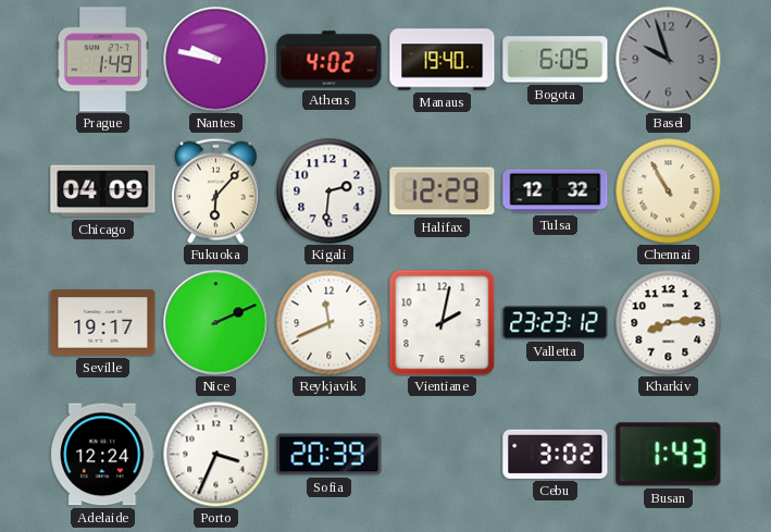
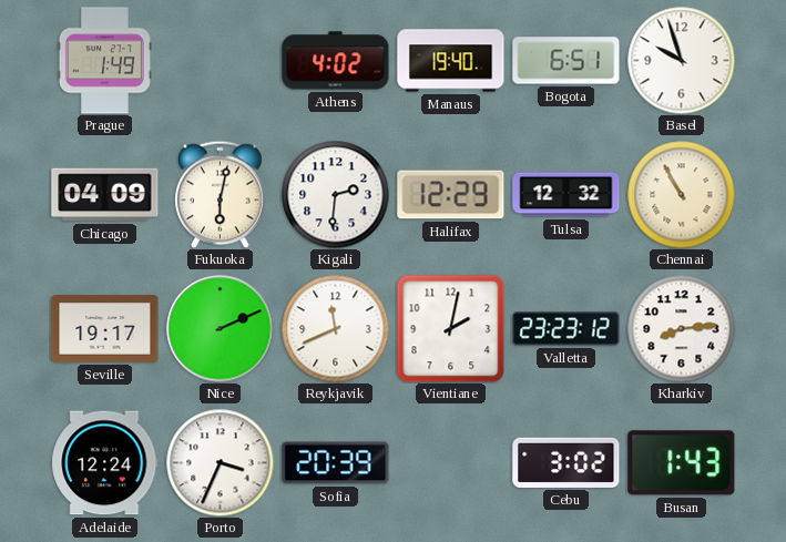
Nantes: 9:47 -> none
Bogota: 6:05 -> 6:51
Basel dial: grey -> white
Fukuoka: 6:07 -> 6:02
